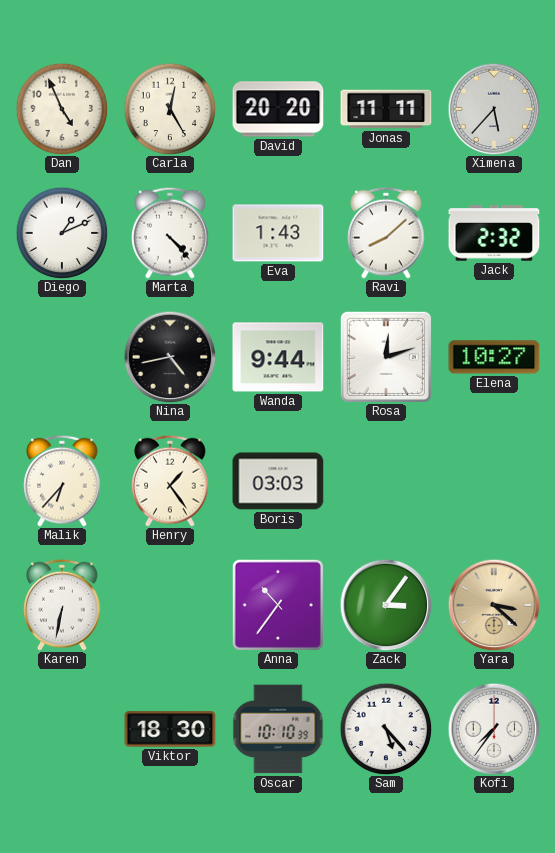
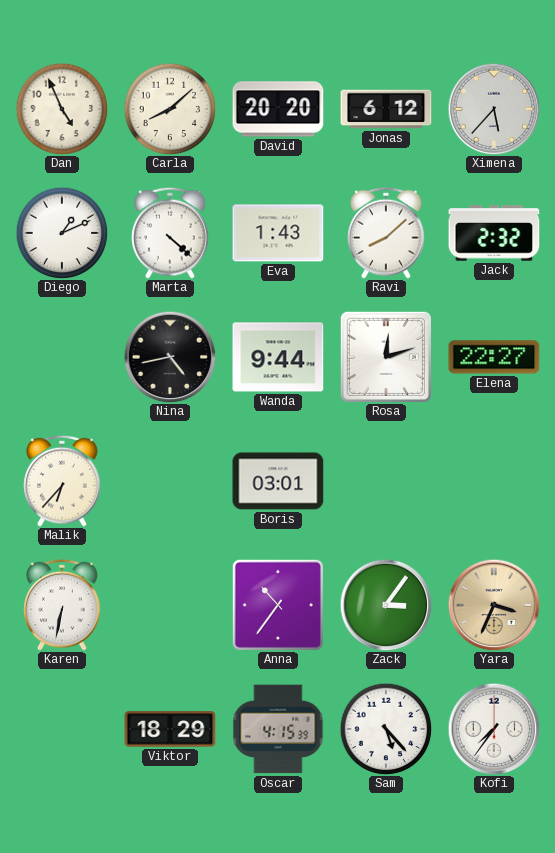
Carla: 12:25 -> 8:08
Jonas: 11:11 -> 6:12
Marta: 4:23 -> 4:22
Elena: 10:27 -> 22:27
Henry: 1:24 -> none
Boris: 03:03 -> 03:01
Yara: 3:22 -> 3:34
Viktor: 18:30 -> 18:29
Oscar: 10:10 -> 4:15
